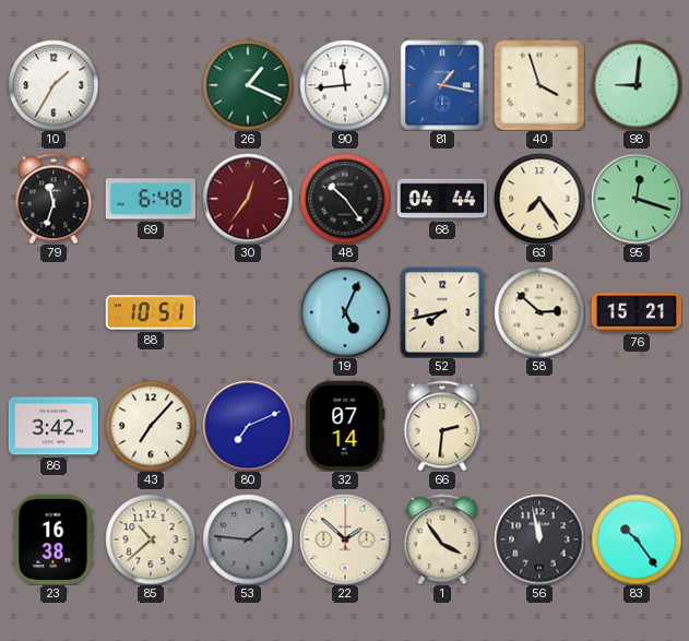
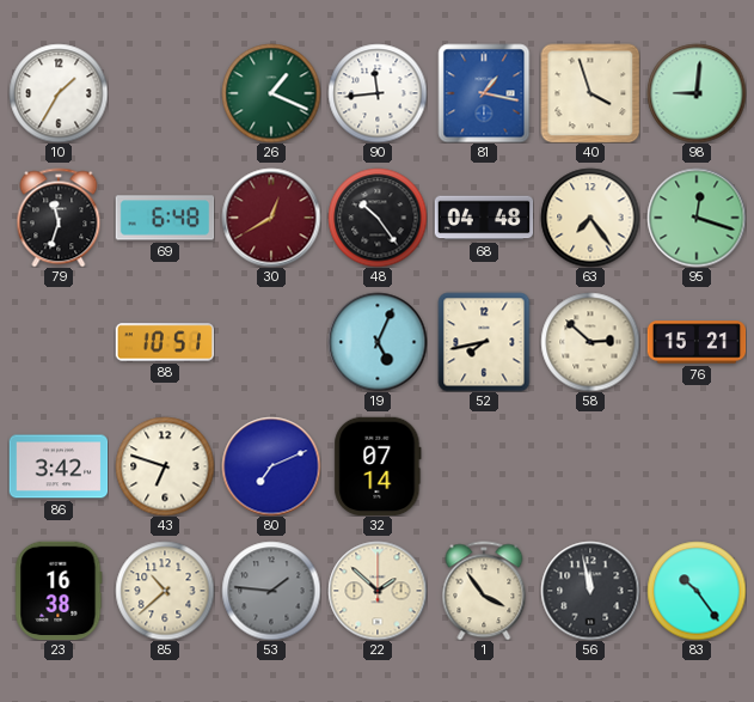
30: 12:36 -> 12:40
68: 04:44 -> 04:48
43: 7:07 -> 6:48
66: 2:31 -> none
